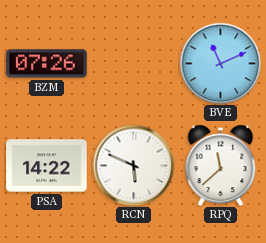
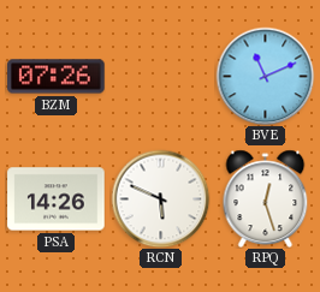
PSA: 14:22 -> 14:26
RPQ: 11:38 -> 12:27
